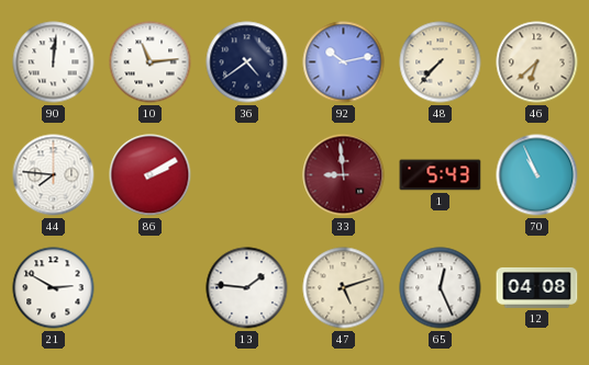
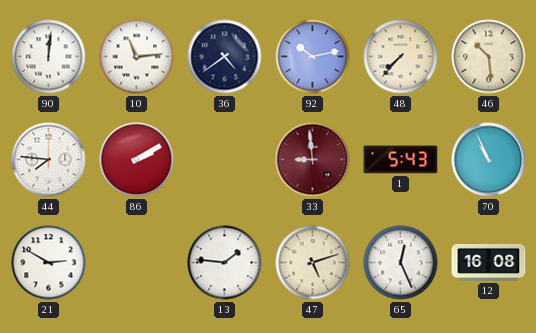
46: 6:38 -> 10:29
12: 04:08 -> 16:08
